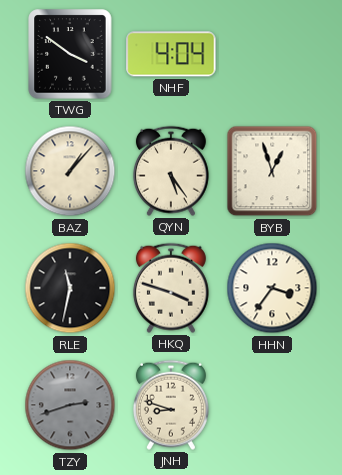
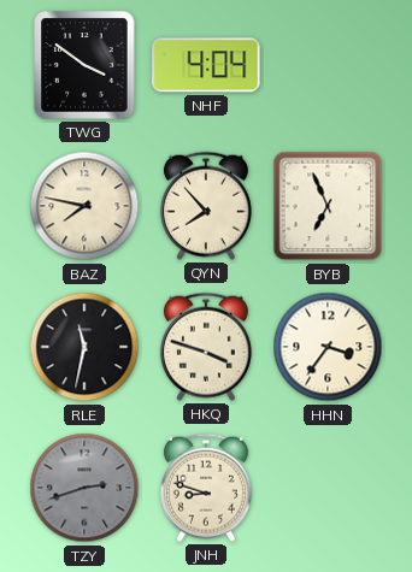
BAZ: 1:07 -> 7:47
QYN: 5:24 -> 7:53
BYB: 12:57 -> 6:56
